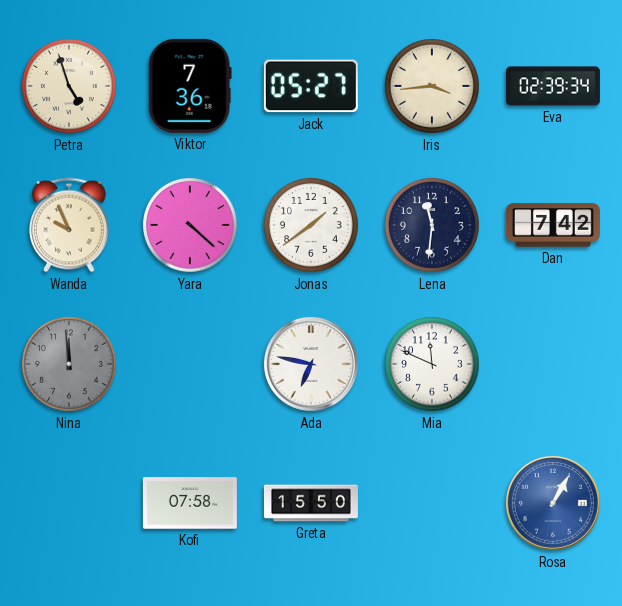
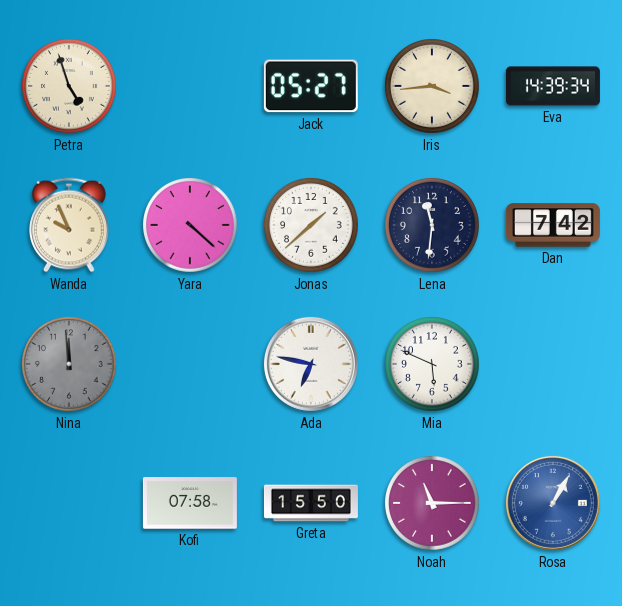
Viktor: 7:36 -> none
Eva: 02:39 -> 14:39
Jonas: 1:39 -> 1:38
Mia: 11:49 -> 5:49
Noah: none -> 11:15
